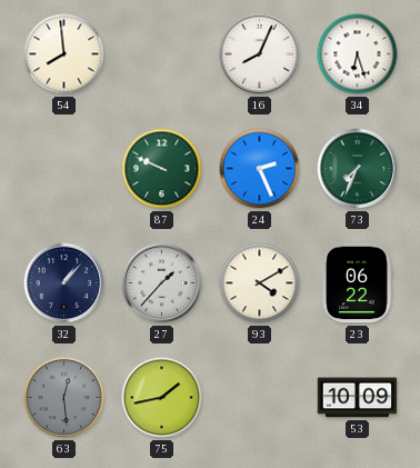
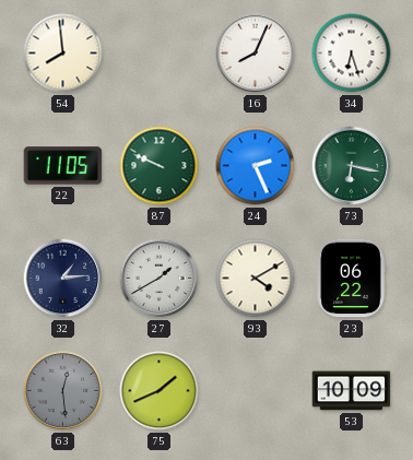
22: none -> 11:05
73: 7:34 -> 6:17
32: 1:07 -> 1:14
27: 1:37 -> 1:40
75: 1:43 -> 1:41
